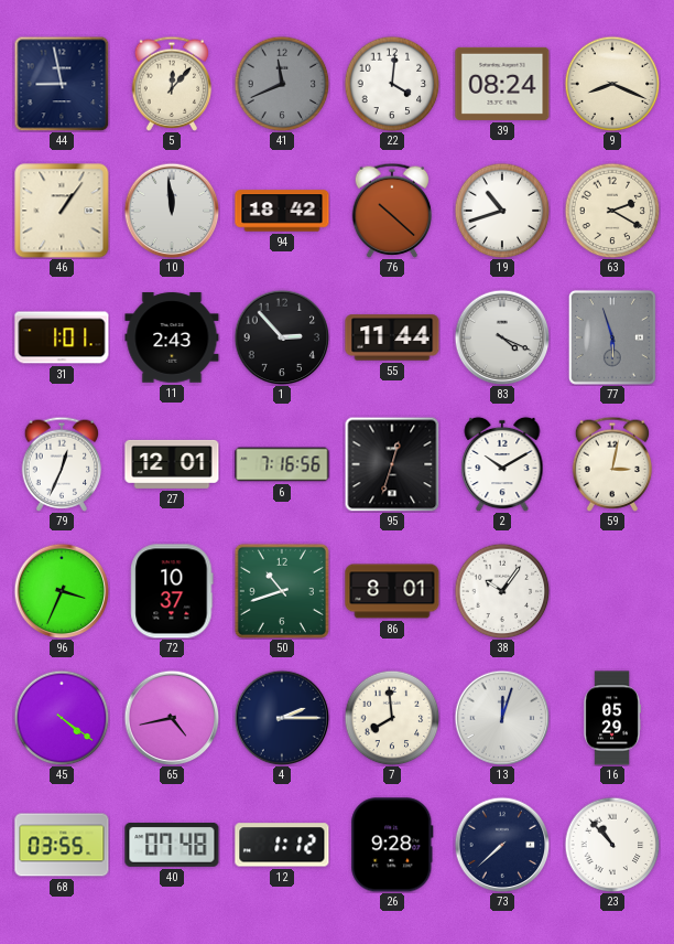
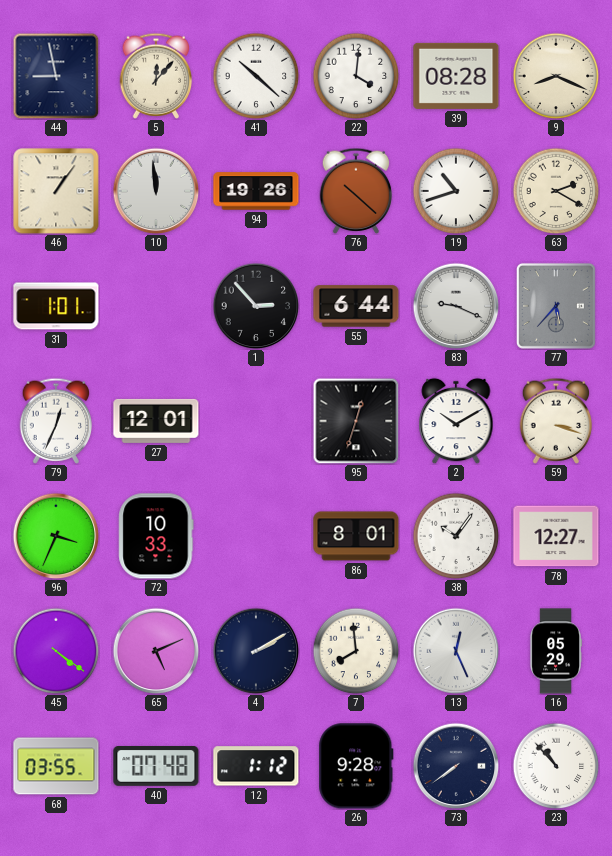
41: 11:41 -> 10:22
41 dial: grey -> white
39: 08:24 -> 08:28
94: 18:42 -> 19:26
11: 2:43 -> none
55: 11:44 -> 6:44
83: 4:19 -> 9:19
77: 5:57 -> 5:37
6: 7:16 -> none
59: 3:02 -> 3:18
72: 10:37 -> 10:33
50: 10:42 -> none
78: none -> 12:27
65: 4:43 -> 5:11
4: 2:15 -> 2:10
13: 12:03 -> 12:26
73: 7:38 -> 7:39
